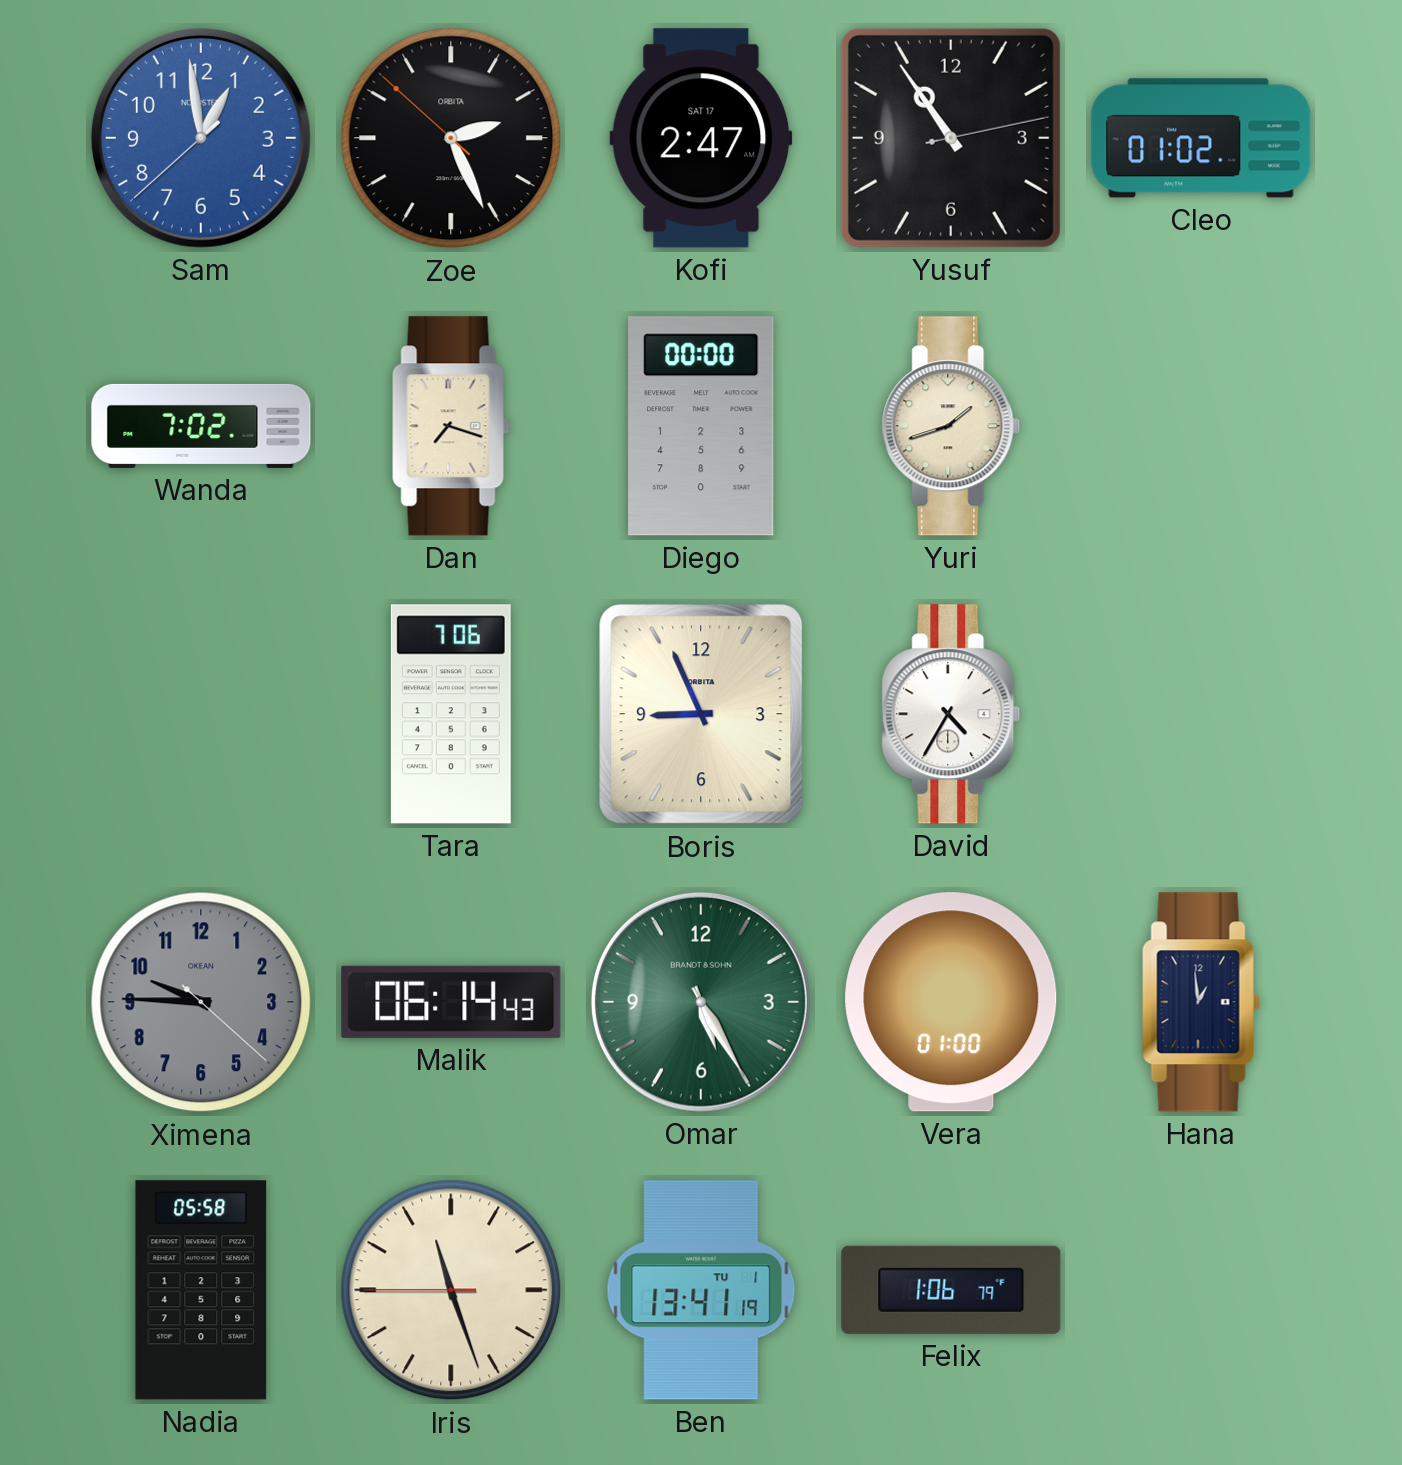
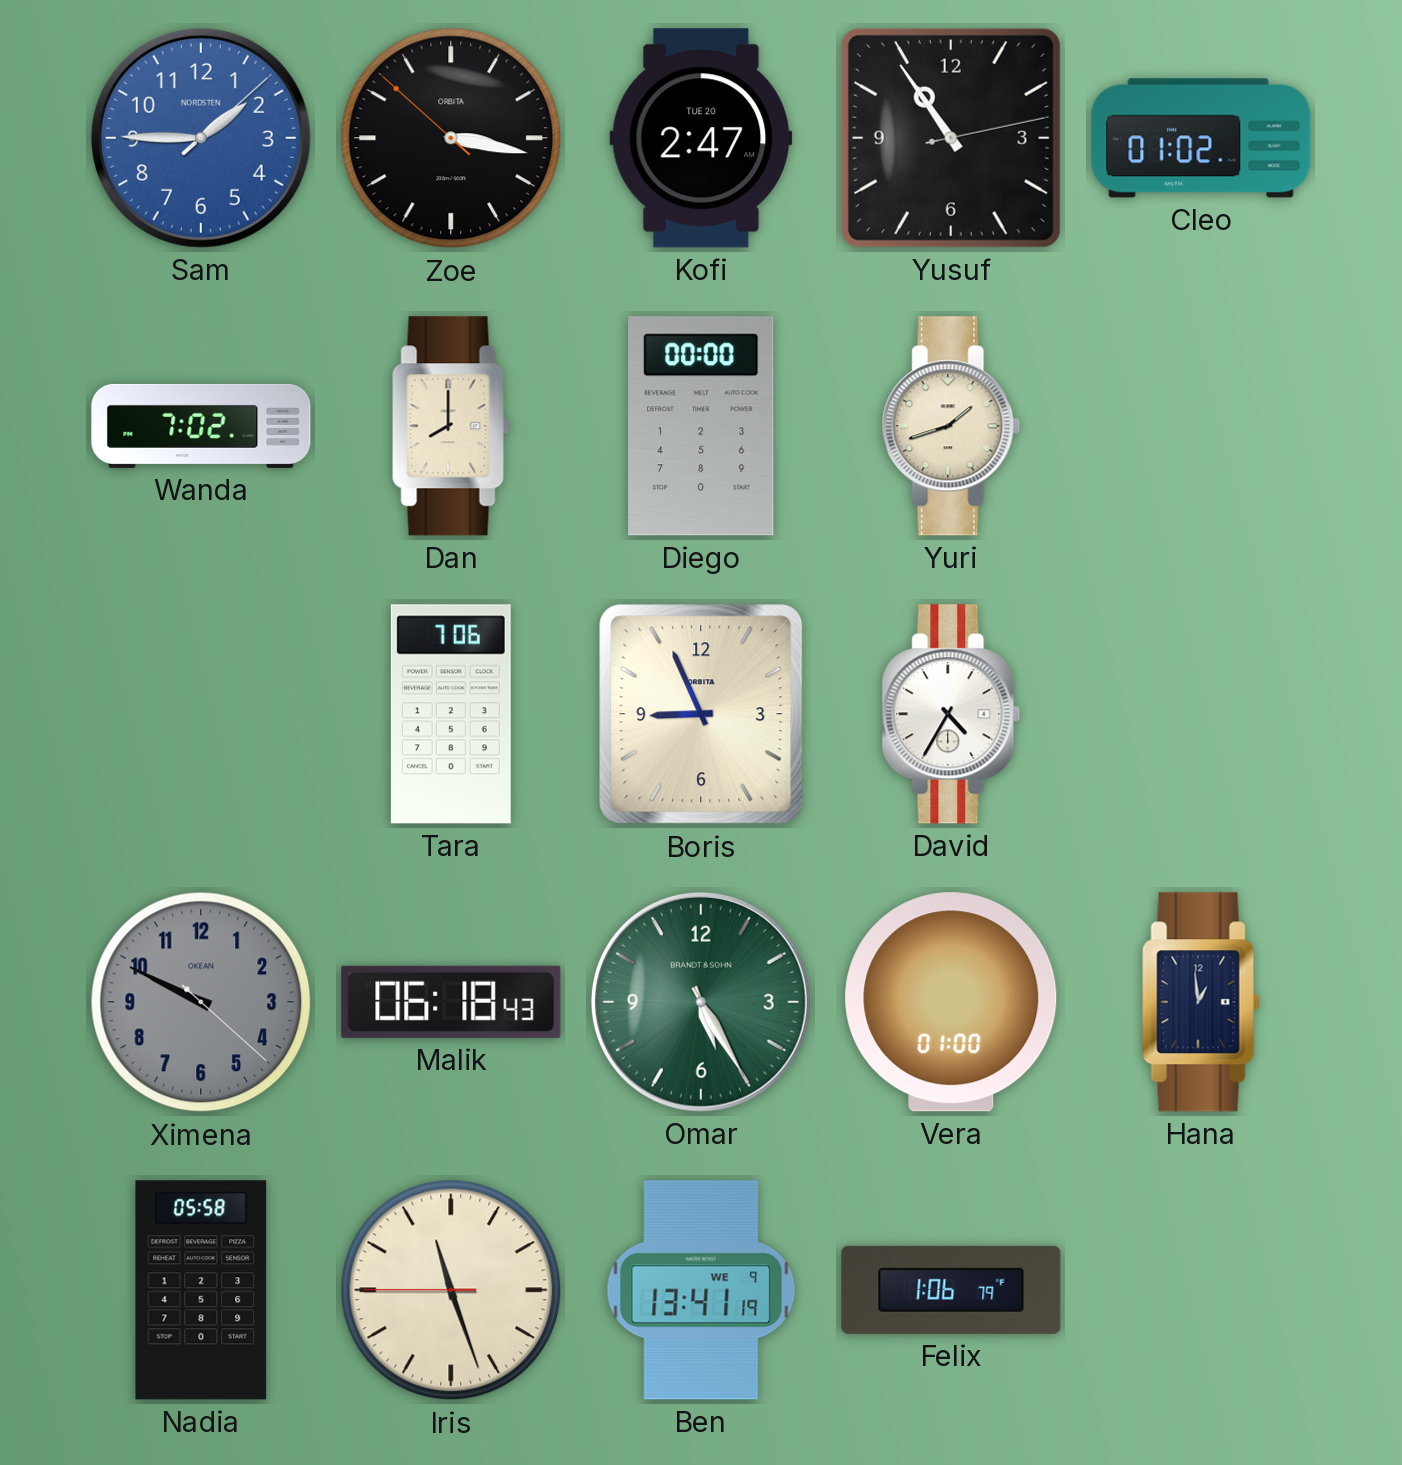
Sam: 12:58 -> 1:45
Zoe: 2:25 -> 3:16
Kofi date: SAT 17 -> TUE 20
Dan: 7:18 -> 8:00
Ximena: 9:45 -> 9:49
Malik: 06:14 -> 06:18
Ben date: TU 1 -> WE 9
